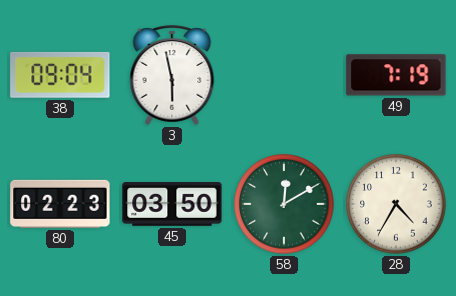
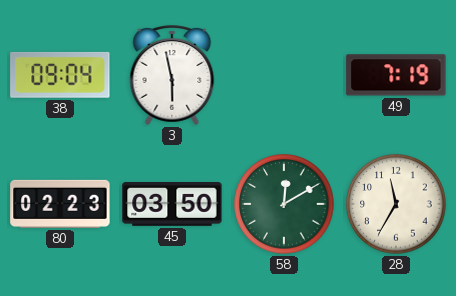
28: 4:35 -> 11:35
